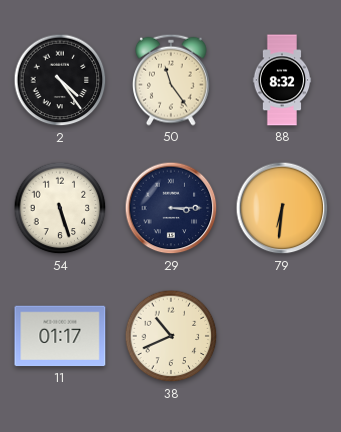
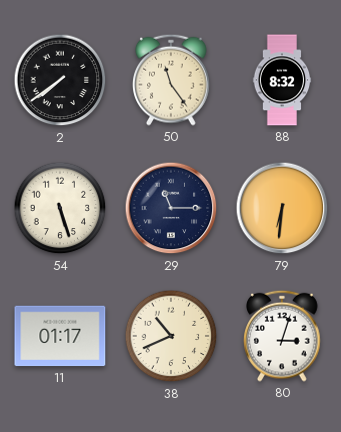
2: 4:24 -> 7:39
29: 3:15 -> 11:15
80: none -> 3:03
